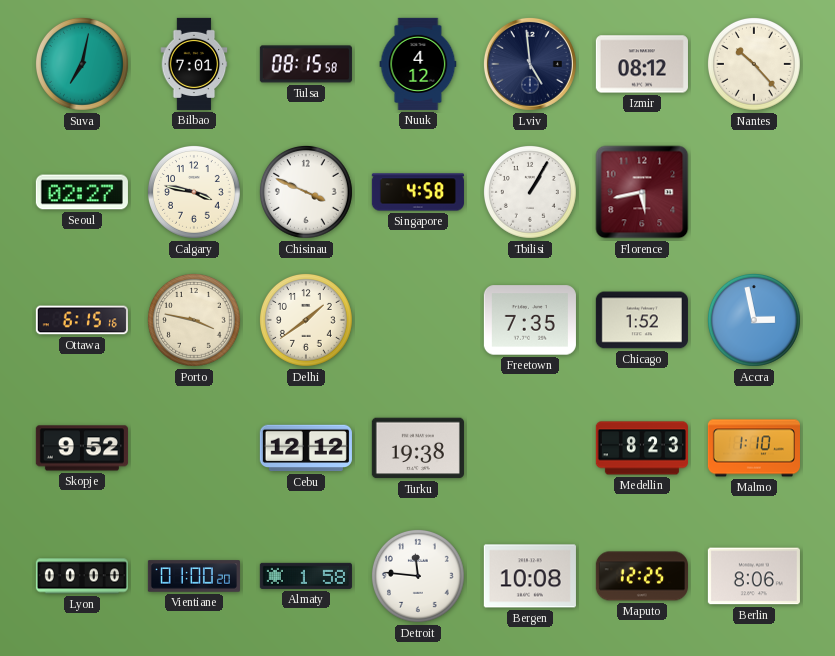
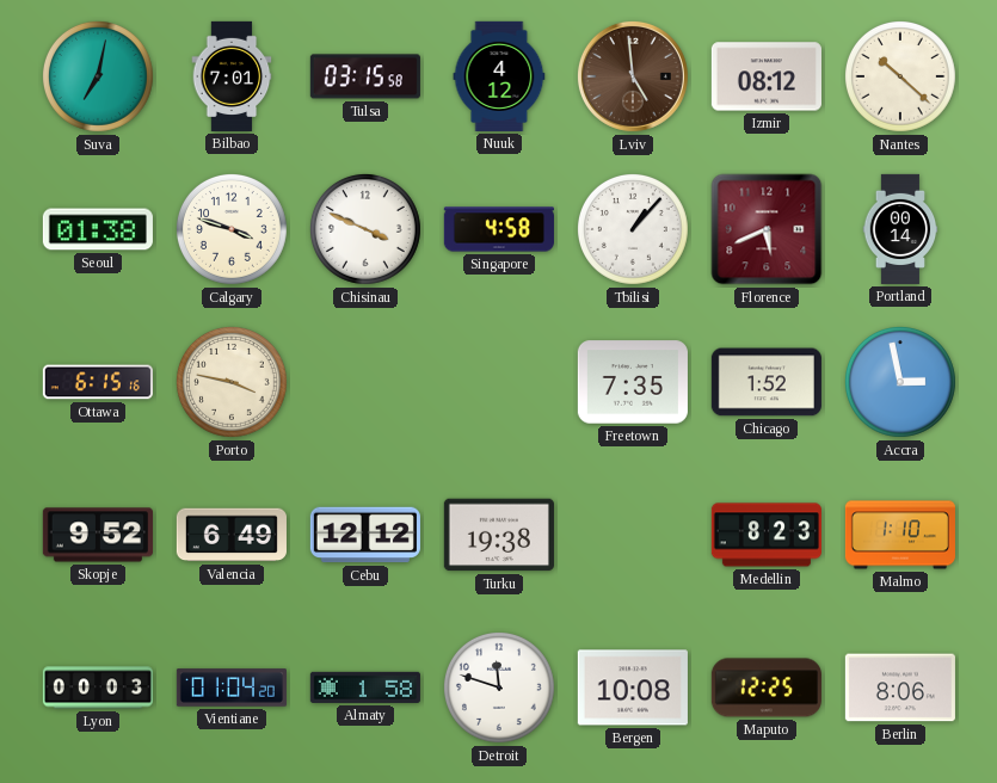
Tulsa: 08:15 -> 03:15
Lviv dial: navy -> brown
Nantes: 10:23 -> 10:22
Seoul: 02:27 -> 01:38
Calgary: 3:47 -> 3:48
Tbilisi: 1:05 -> 1:07
Florence: 5:43 -> 5:41
Portland: none -> 00:14
Delhi: 1:39 -> none
Valencia: none -> 6:49
Lyon: 00:00 -> 00:03
Vientiane: 01:00 -> 01:04
Detroit: 11:46 -> 11:48
